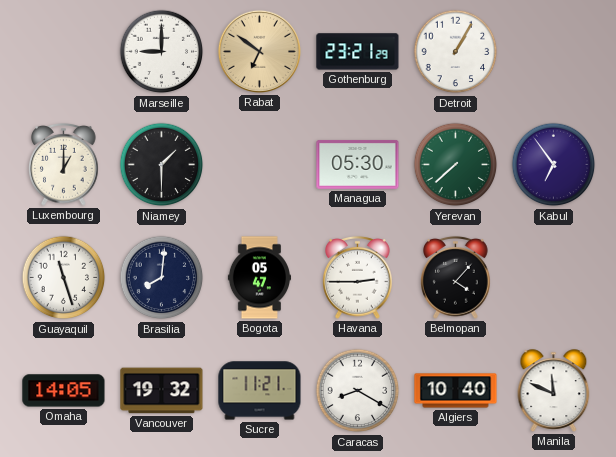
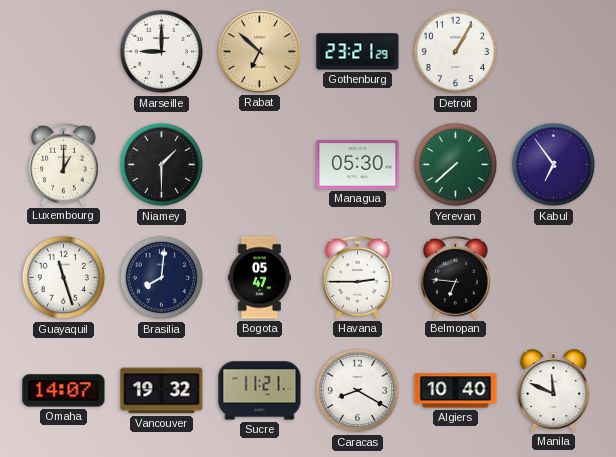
Rabat: 6:51 -> 6:52
Belmopan: 4:07 -> 6:46
Omaha: 14:05 -> 14:07
